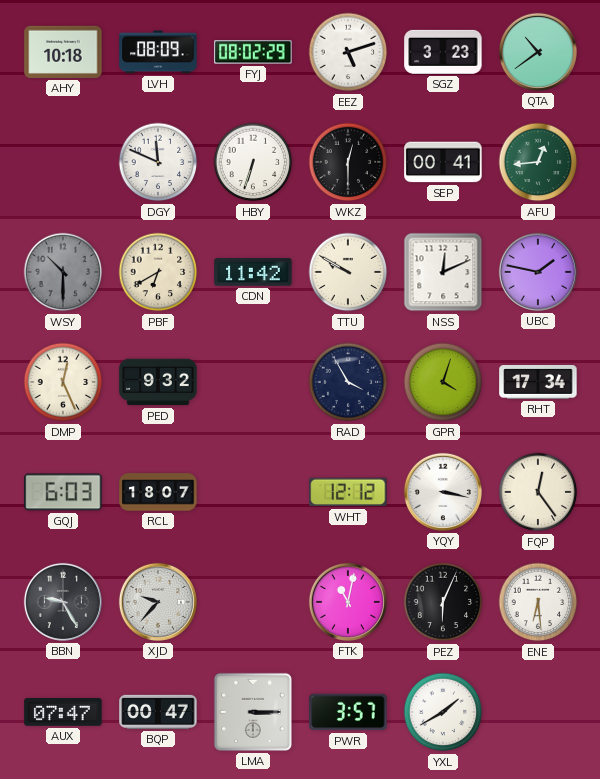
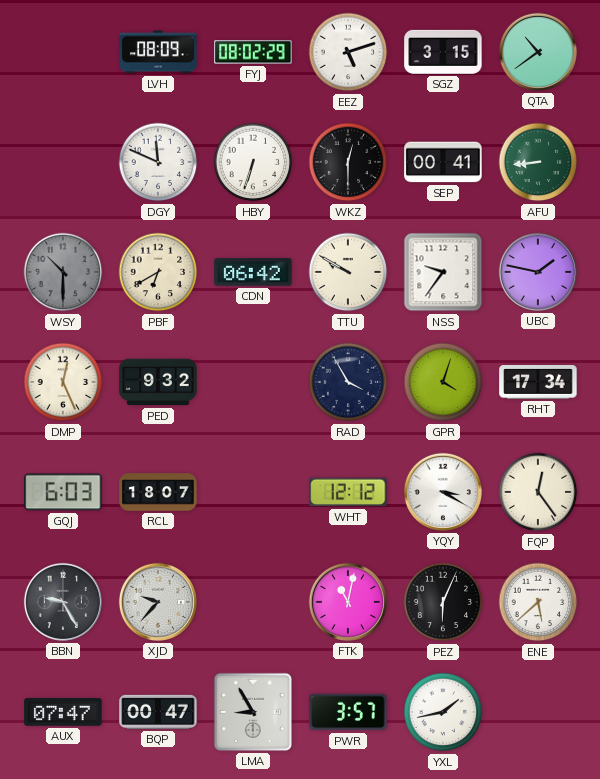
AHY: 10:18 -> none
SGZ: 3:23 -> 3:15
AFU: 12:44 -> 8:44
CDN: 11:42 -> 06:42
NSS: 12:11 -> 9:36
YQY: 3:17 -> 3:20
ENE: 6:29 -> 5:38
LMA: 3:15 -> 8:55
YXL: 1:40 -> 1:43
